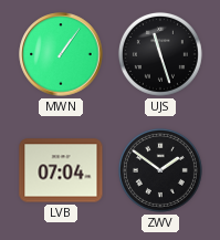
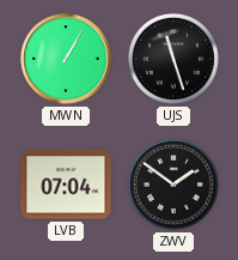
MWN: 1:06 -> 1:05
